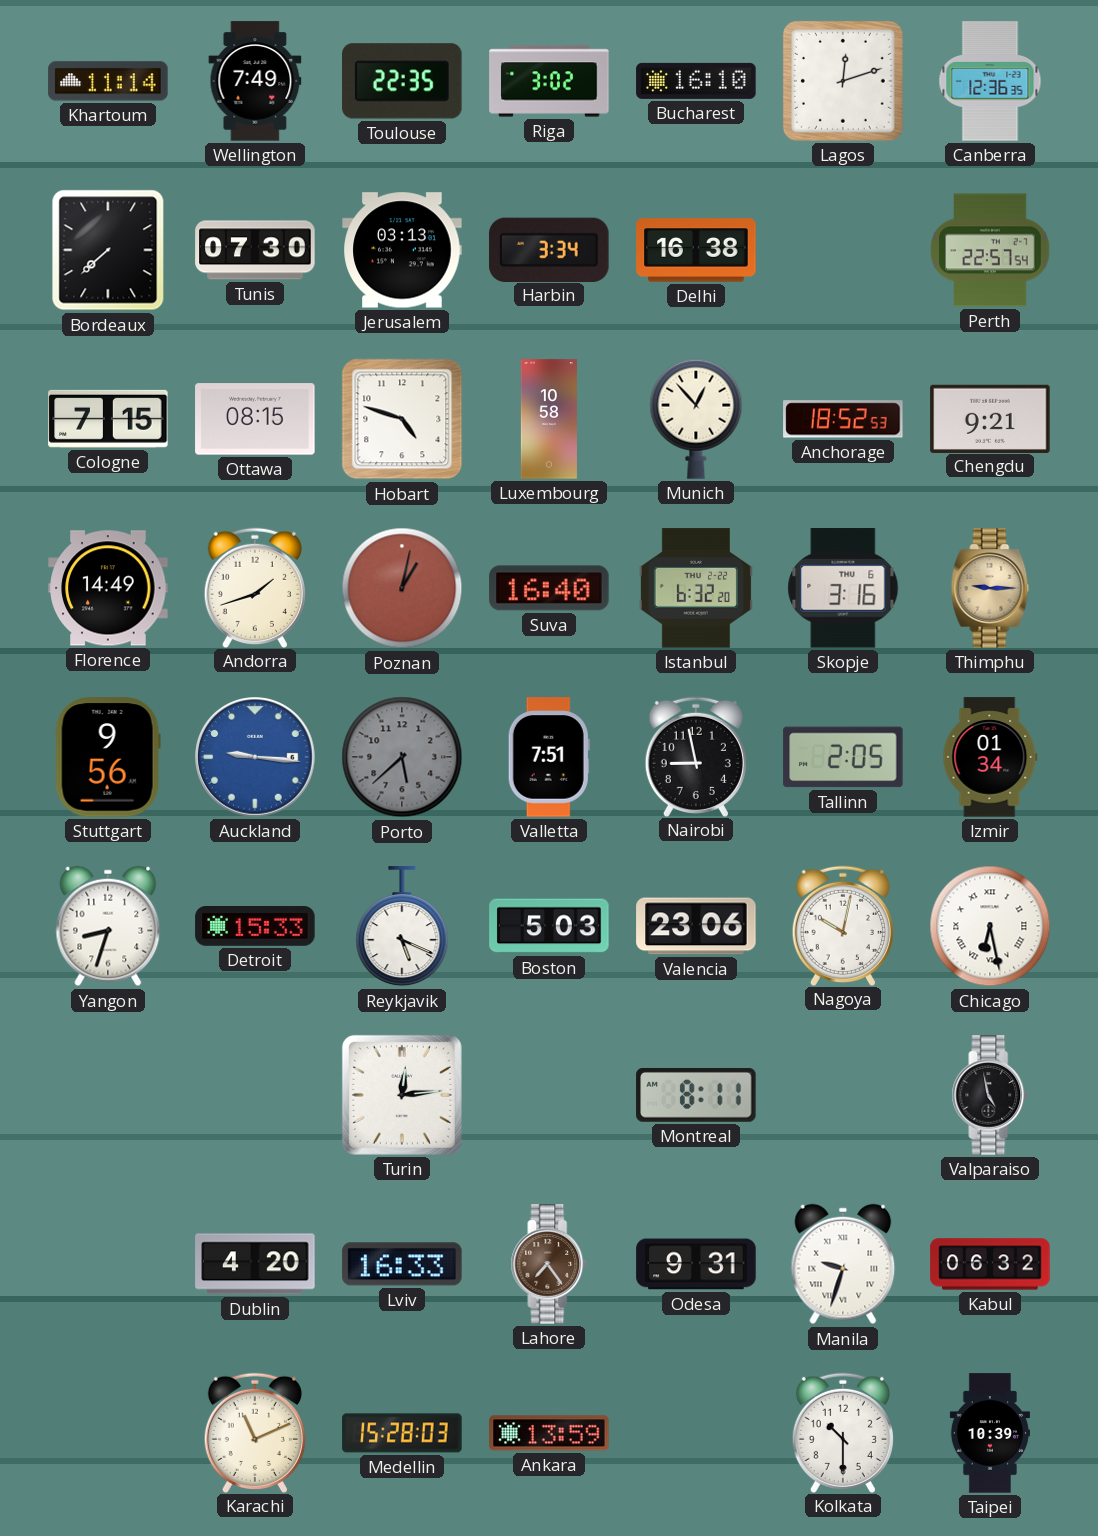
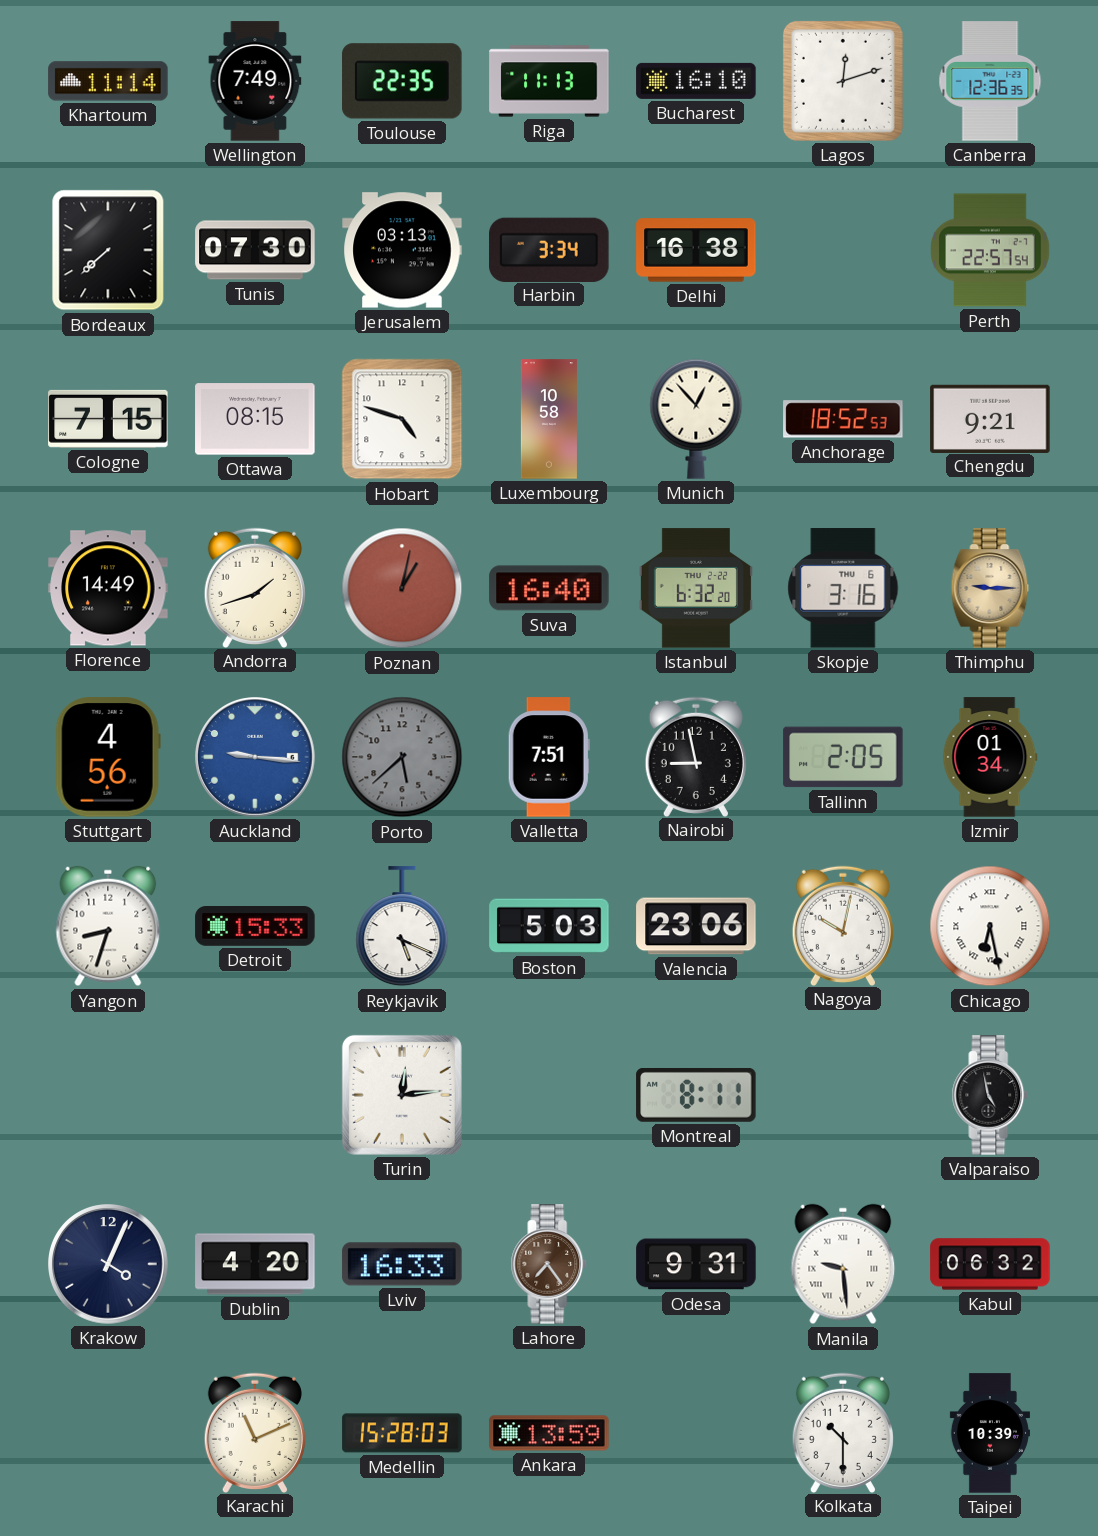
Riga: 3:02 -> 11:13
Stuttgart: 9:56 -> 4:56
Krakow: none -> 4:04
Manila: 9:33 -> 9:29
